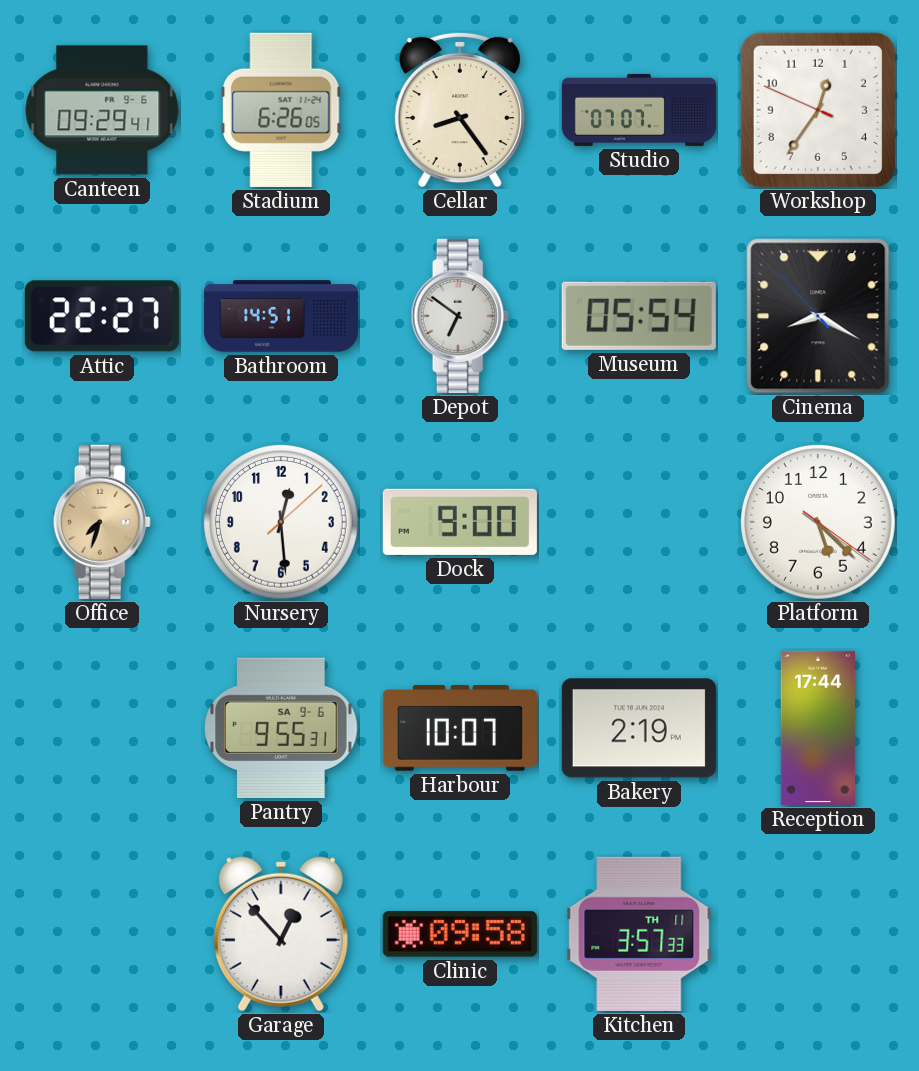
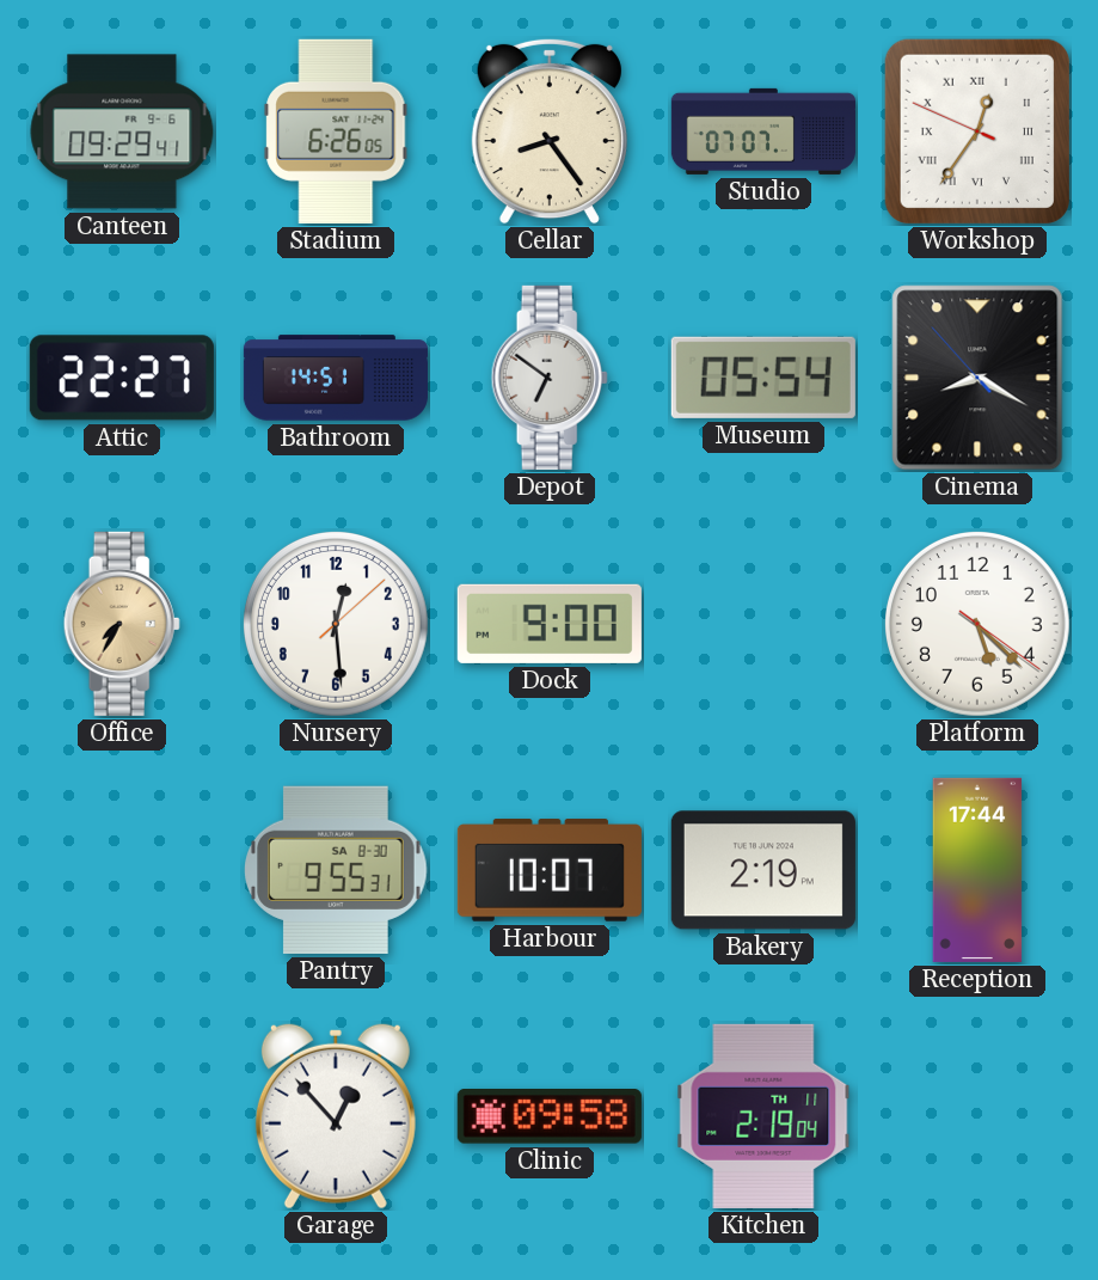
Workshop numerals: Arabic -> Roman
Office: 7:33 -> 7:35
Pantry date: SA 9-6 -> SA 8-30
Kitchen: 3:57 -> 2:19
